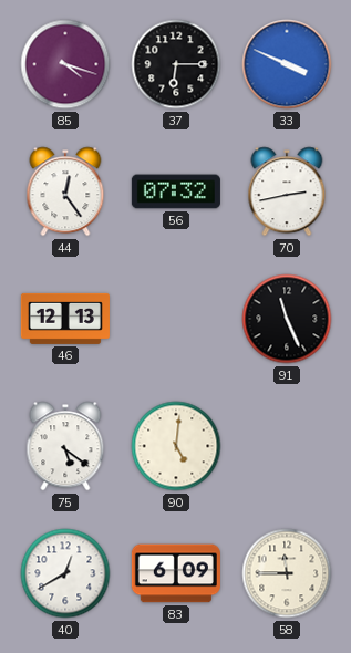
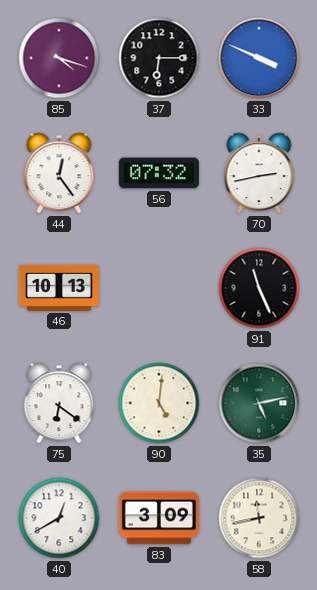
46: 12:13 -> 10:13
75: 5:21 -> 6:21
35: none -> 5:13
83: 6:09 -> 3:09
58: 11:45 -> 11:43
